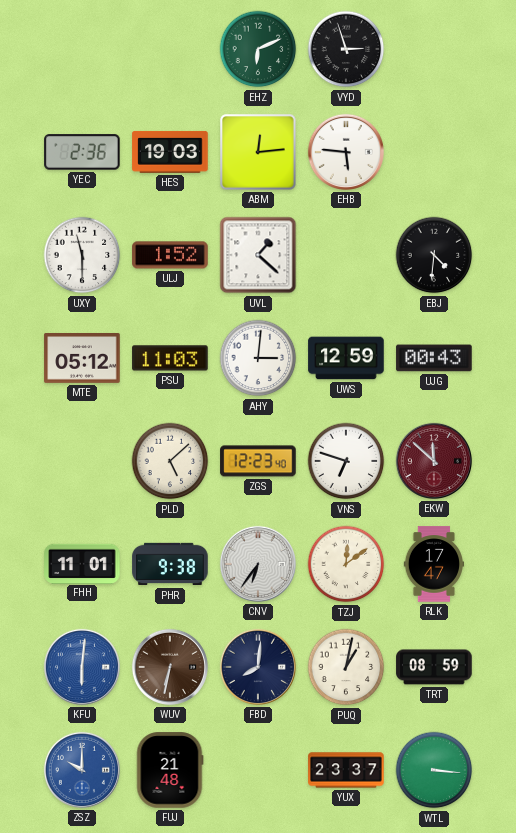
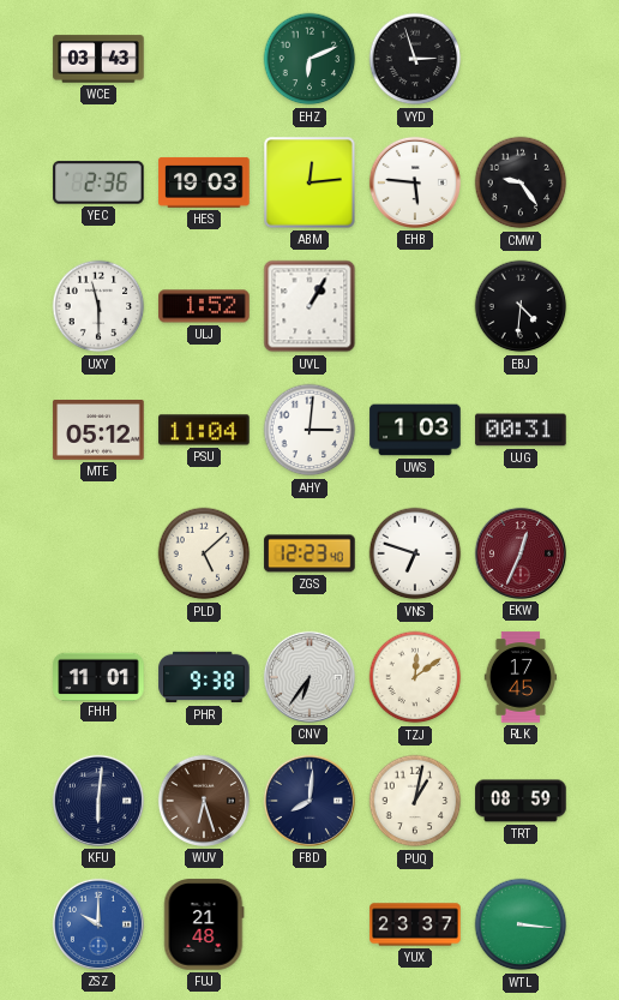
WCE: none -> 03:43
CMW: none -> 9:24
UVL: 1:22 -> 1:05
PSU: 11:03 -> 11:04
UWS: 12:59 -> 1:03
UJG: 00:43 -> 00:31
EKW: 11:52 -> 12:34
RLK: 17:47 -> 17:45
KFU dial: blue -> navy
WUV: 6:32 -> 6:27
